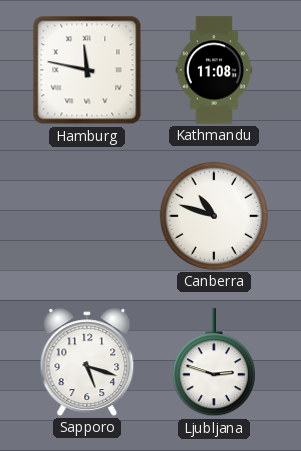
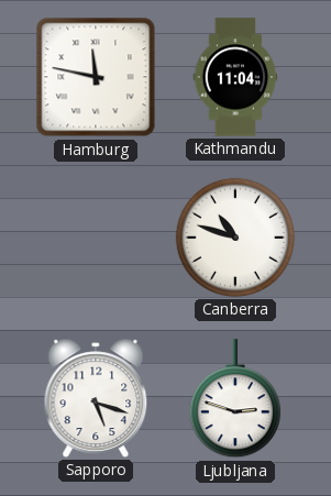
Kathmandu: 11:08 -> 11:04
